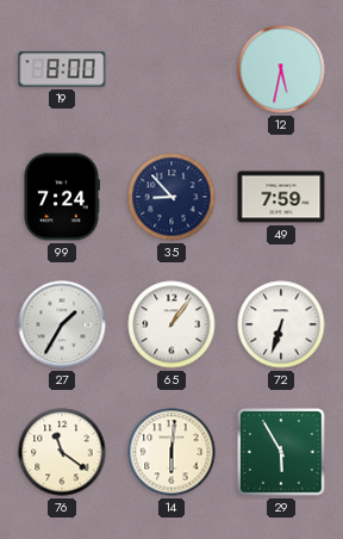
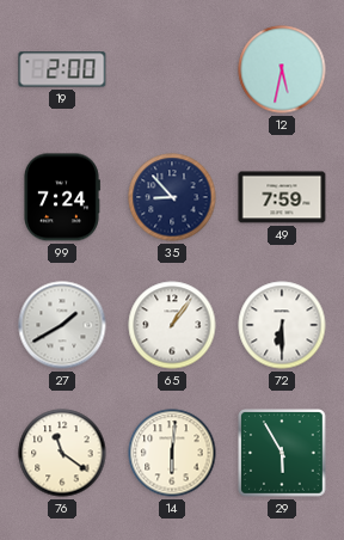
19: 8:00 -> 2:00
27: 1:35 -> 1:40
72: 6:33 -> 6:30
